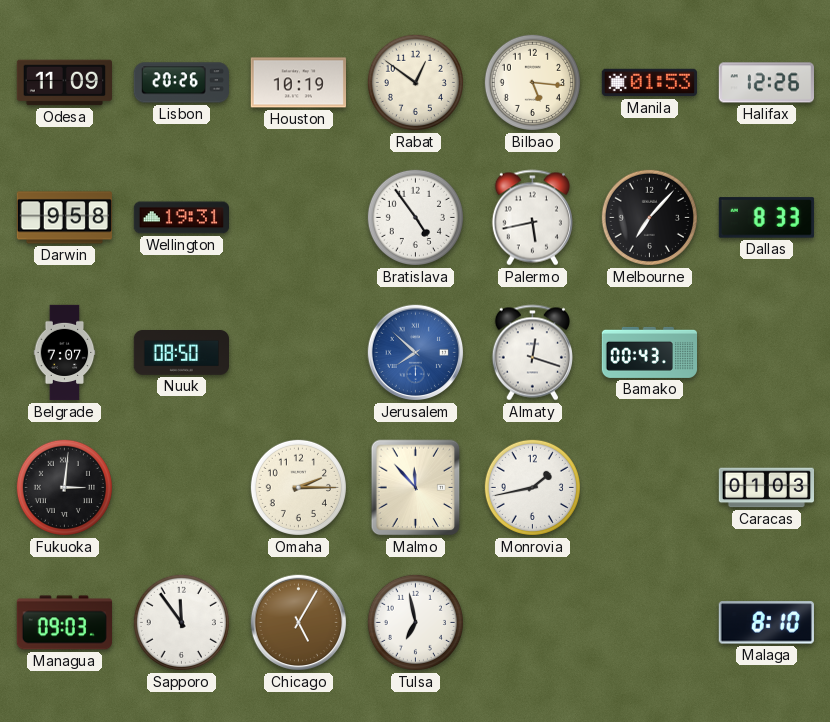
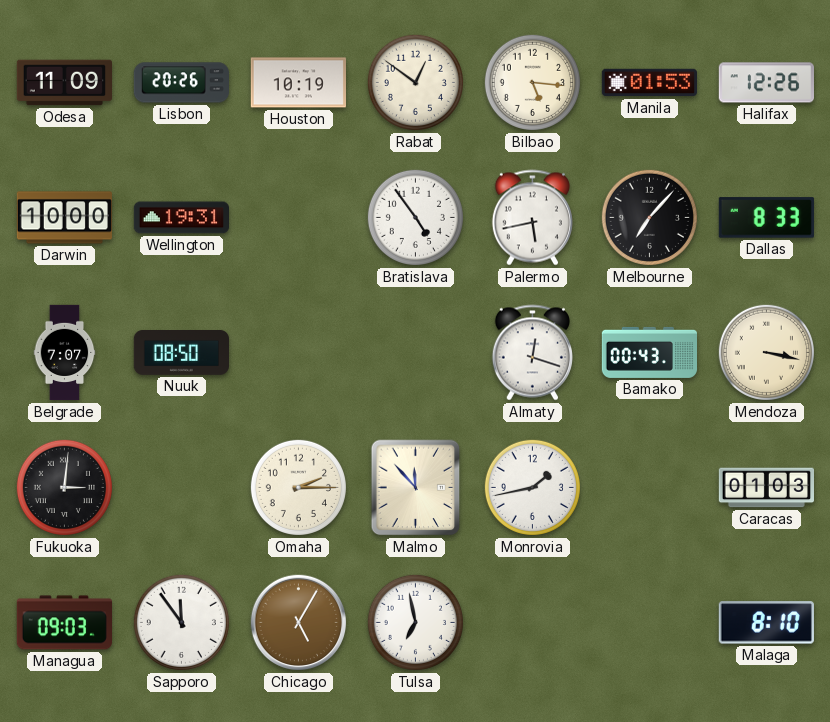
Darwin: 9:58 -> 10:00
Jerusalem: 7:52 -> none
Mendoza: none -> 3:17
